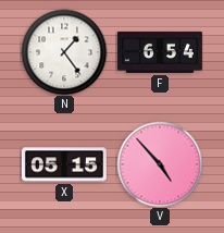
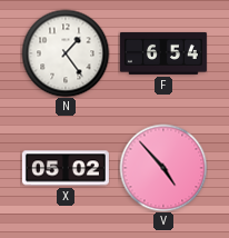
X: 05:15 -> 05:02
